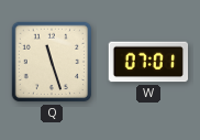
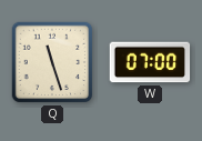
W: 07:01 -> 07:00
